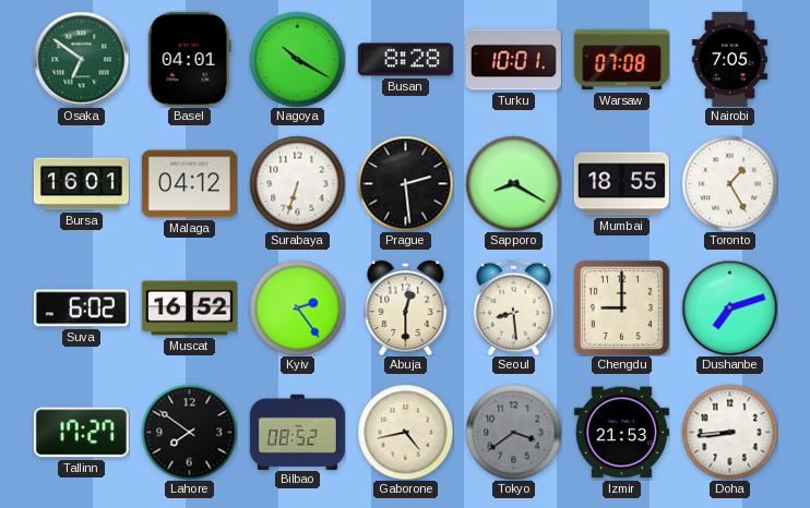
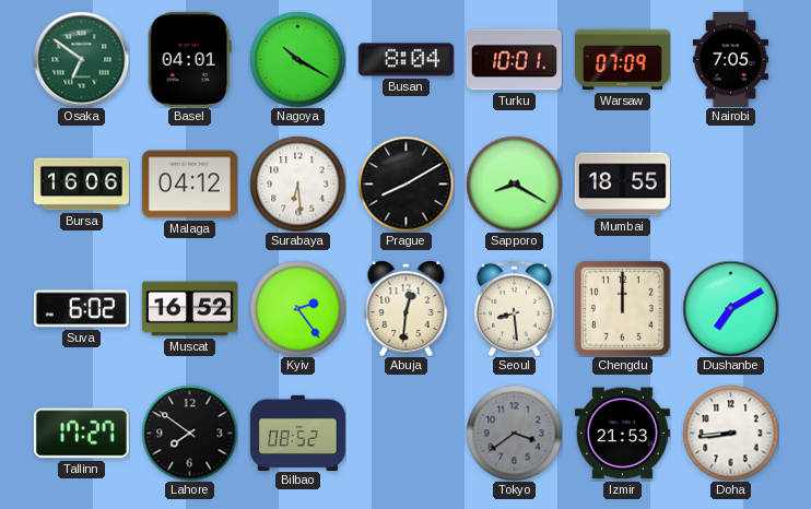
Busan: 8:28 -> 8:04
Warsaw: 07:08 -> 07:09
Bursa: 16:01 -> 16:06
Surabaya: 6:33 -> 6:29
Prague: 2:29 -> 8:10
Toronto: 1:25 -> none
Abuja: 12:30 -> 12:31
Chengdu: 9:00 -> 12:00
Dushanbe: 7:12 -> 7:10
Gaborone: 4:43 -> none
